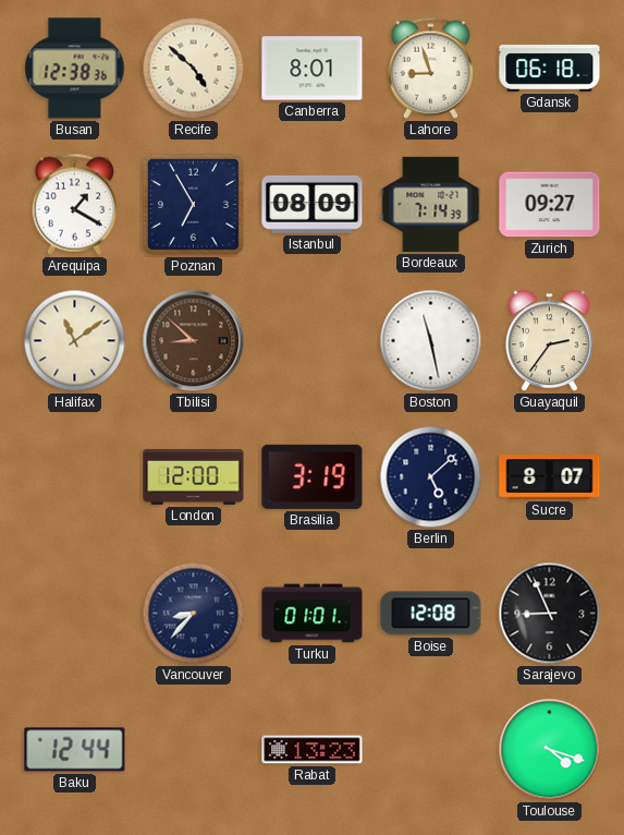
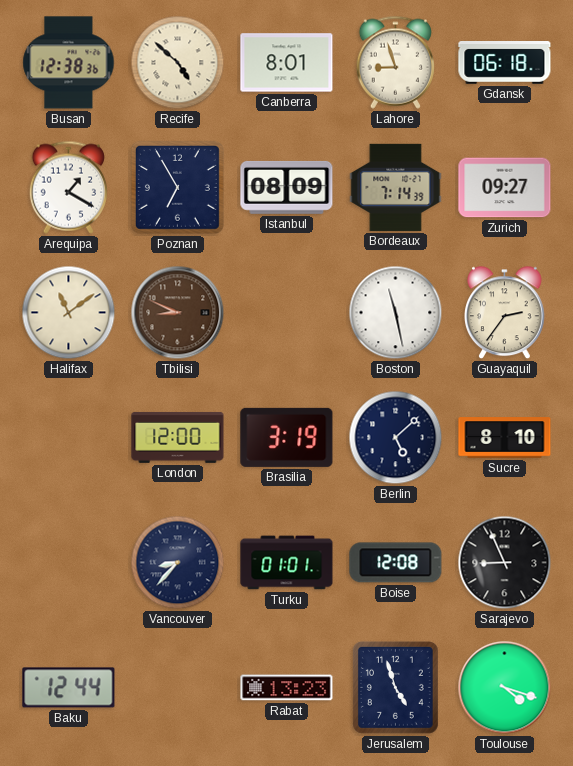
Tbilisi: 8:52 -> 8:49
Sucre: 8:07 -> 8:10
Jerusalem: none -> 4:57
